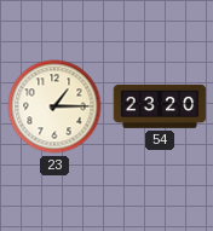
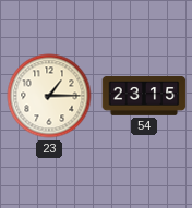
54: 23:20 -> 23:15
